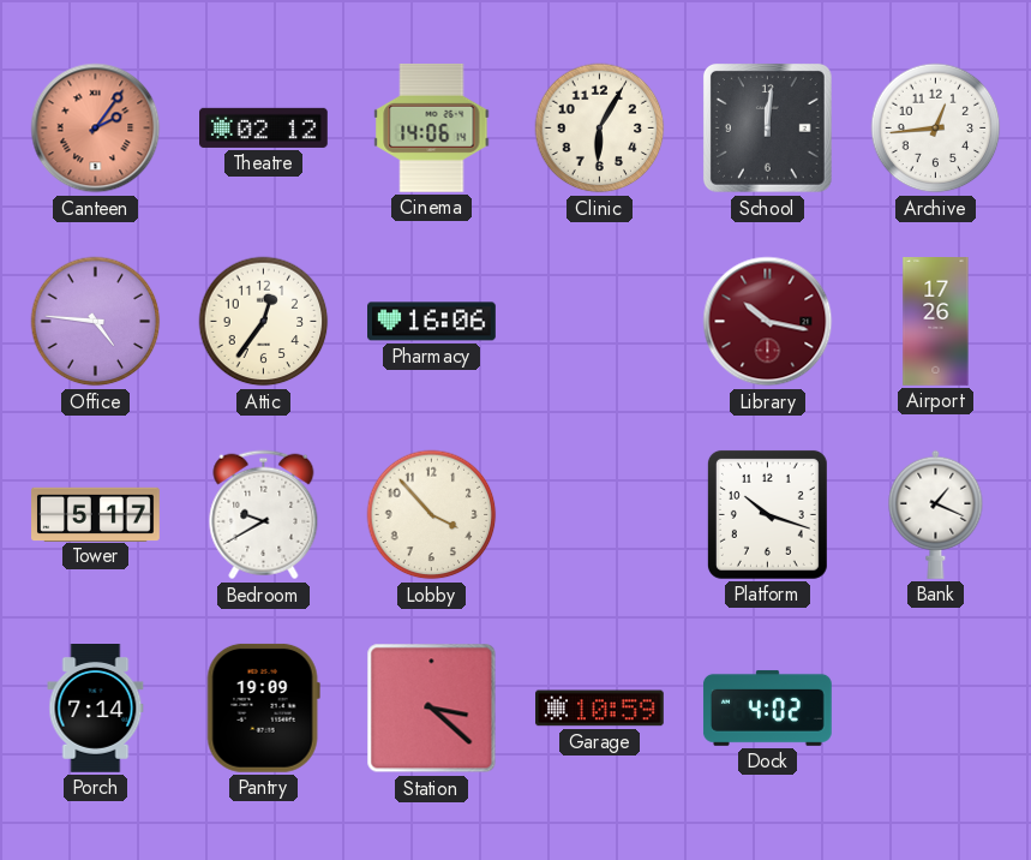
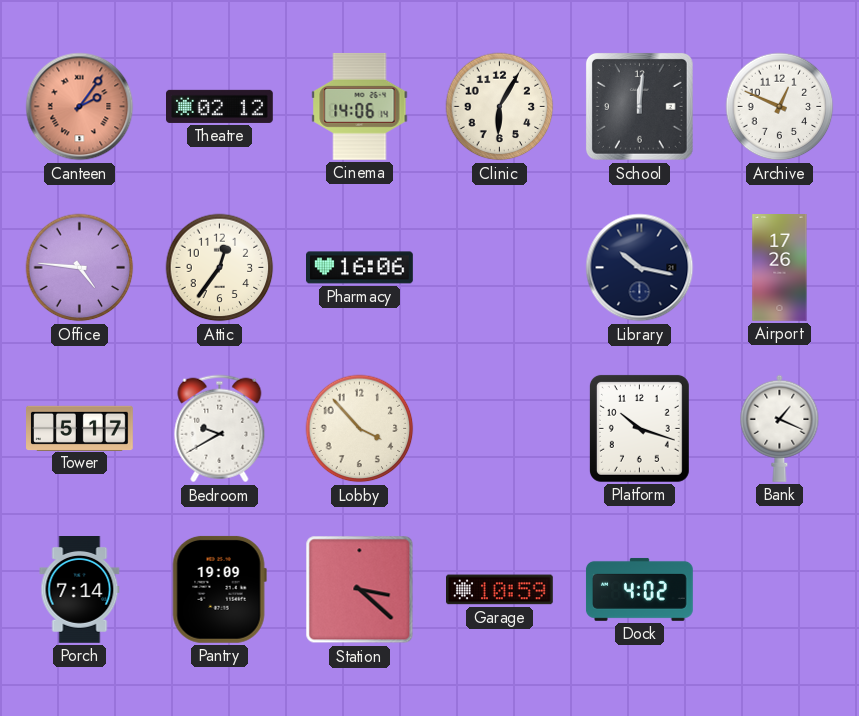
Archive: 12:44 -> 12:49
Library dial: burgundy -> navy
